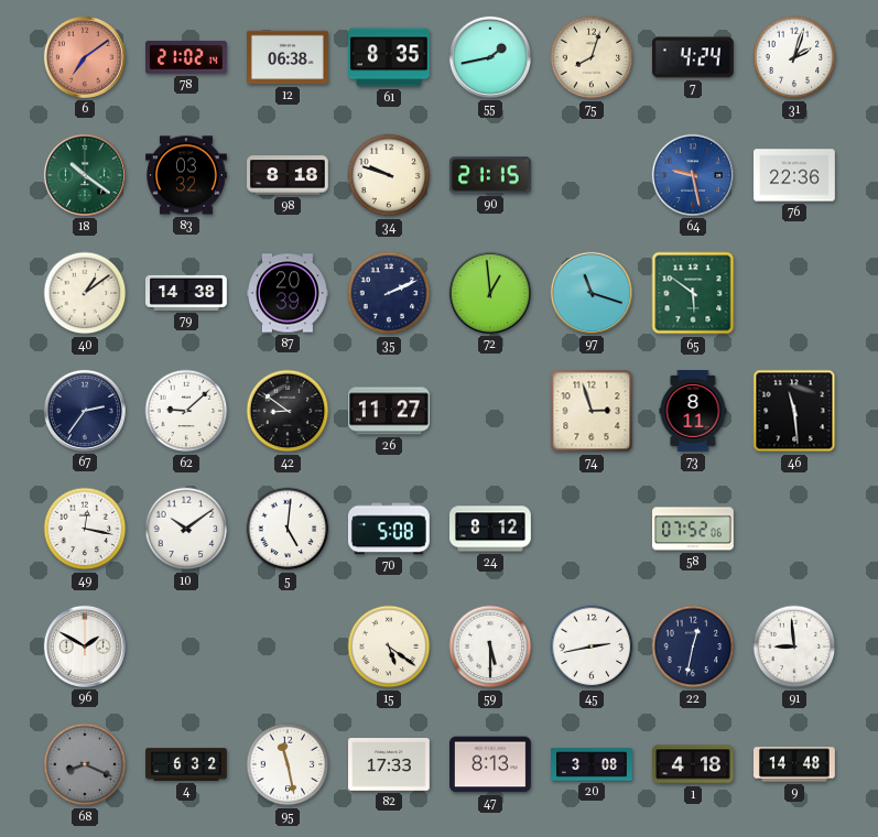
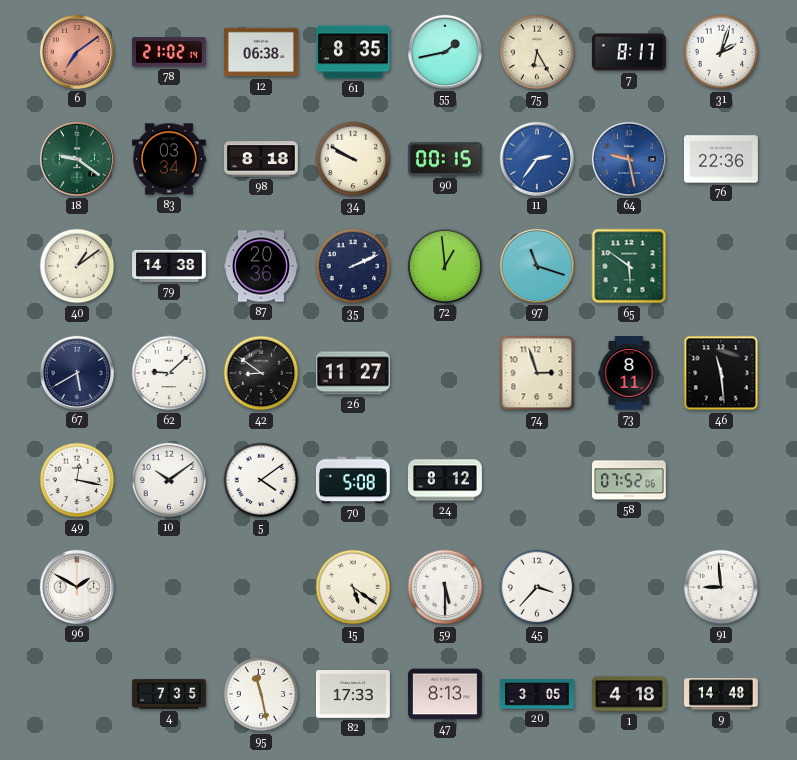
75: 8:03 -> 6:25
7: 4:24 -> 8:17
18: 10:21 -> 9:21
83: 03:32 -> 03:34
34: 9:48 -> 9:50
90: 21:15 -> 00:15
11: none -> 2:36
87: 20:39 -> 20:36
67: 2:36 -> 5:40
5: 5:01 -> 4:09
45: 2:43 -> 3:37
22: 12:32 -> none
68: 8:19 -> none
4: 6:32 -> 7:35
20: 3:08 -> 3:05
